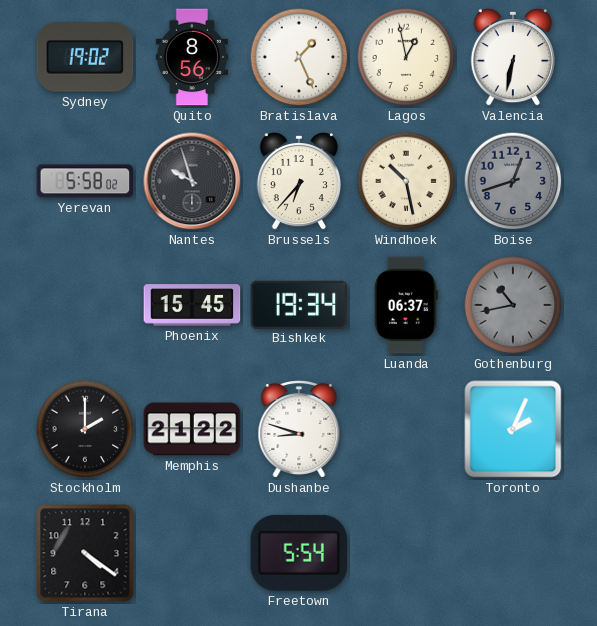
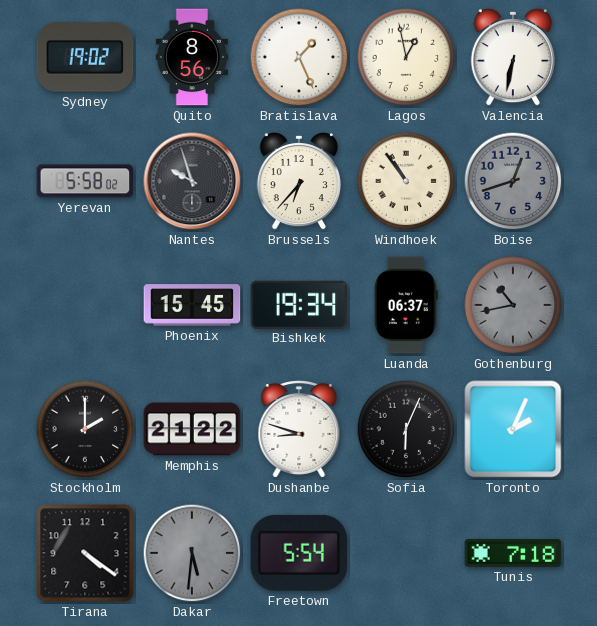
Windhoek: 10:28 -> 10:54
Sofia: none -> 6:04
Dakar: none -> 5:31
Tunis: none -> 7:18
